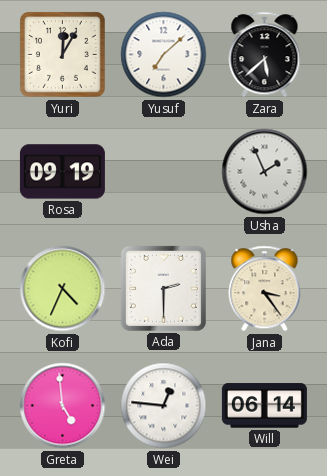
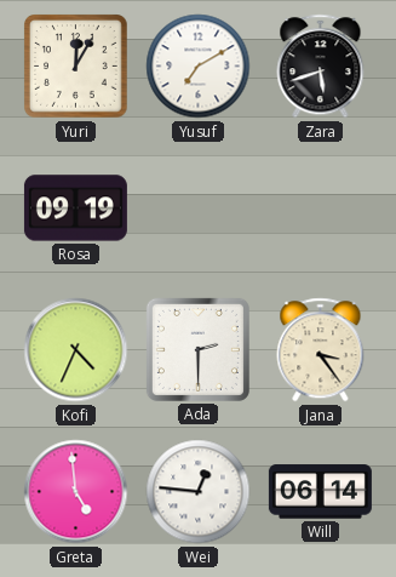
Yusuf: 7:08 -> 7:10
Zara: 5:38 -> 5:42
Usha: 1:56 -> none
